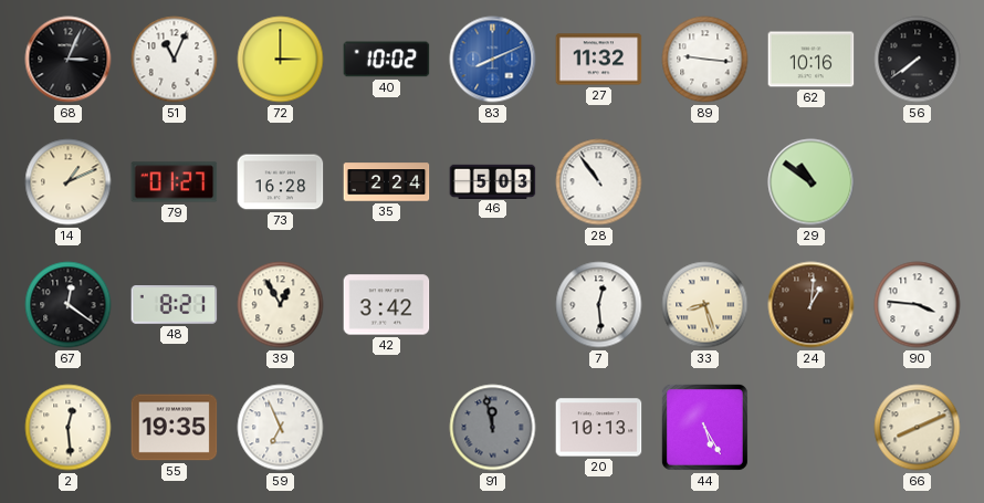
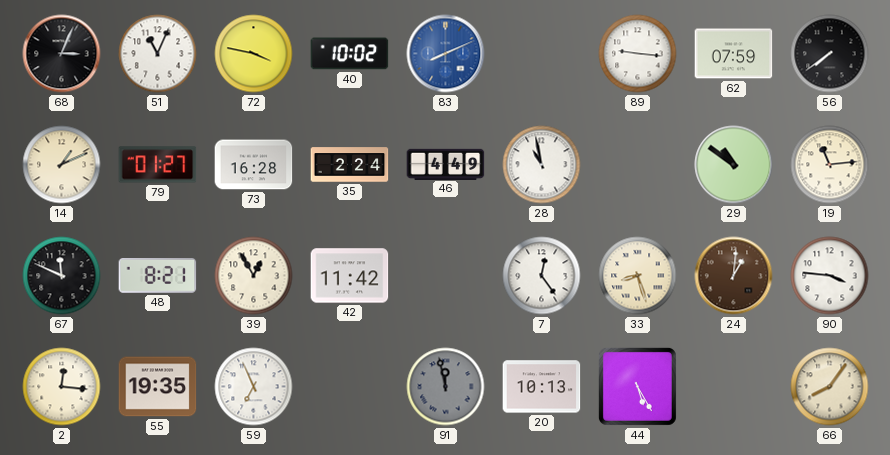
72: 3:00 -> 3:47
27: 11:32 -> none
62: 10:16 -> 07:59
46: 5:03 -> 4:49
28: 10:54 -> 10:58
19: none -> 11:14
67: 12:21 -> 11:49
42: 3:42 -> 11:42
7: 12:29 -> 12:24
2: 12:29 -> 12:16
66: 8:11 -> 8:06
